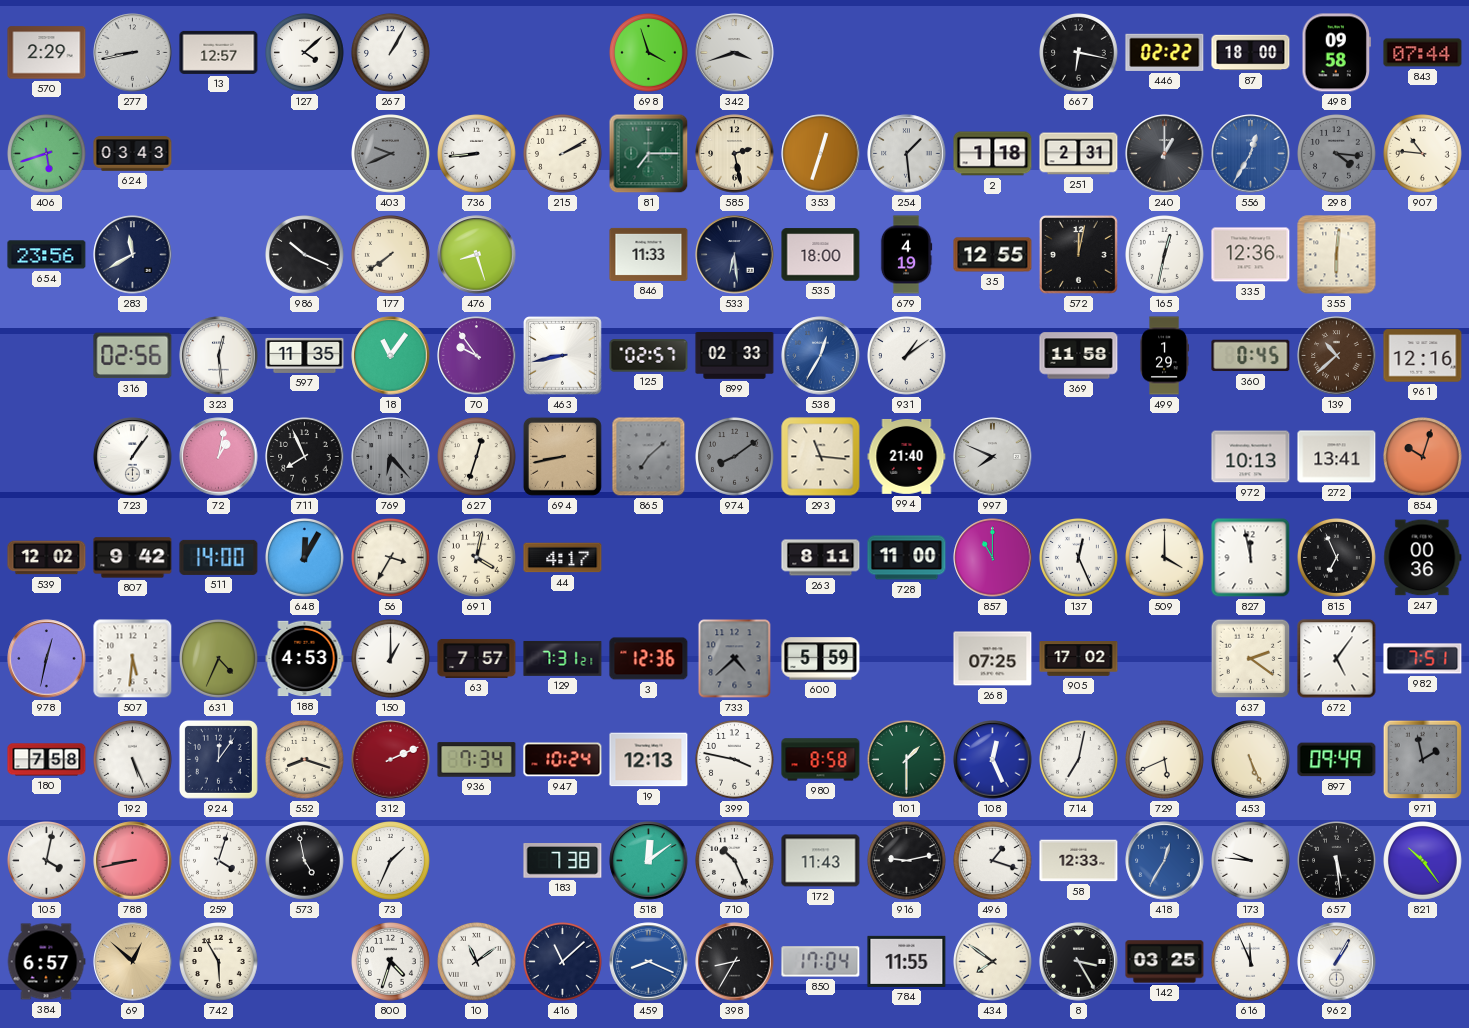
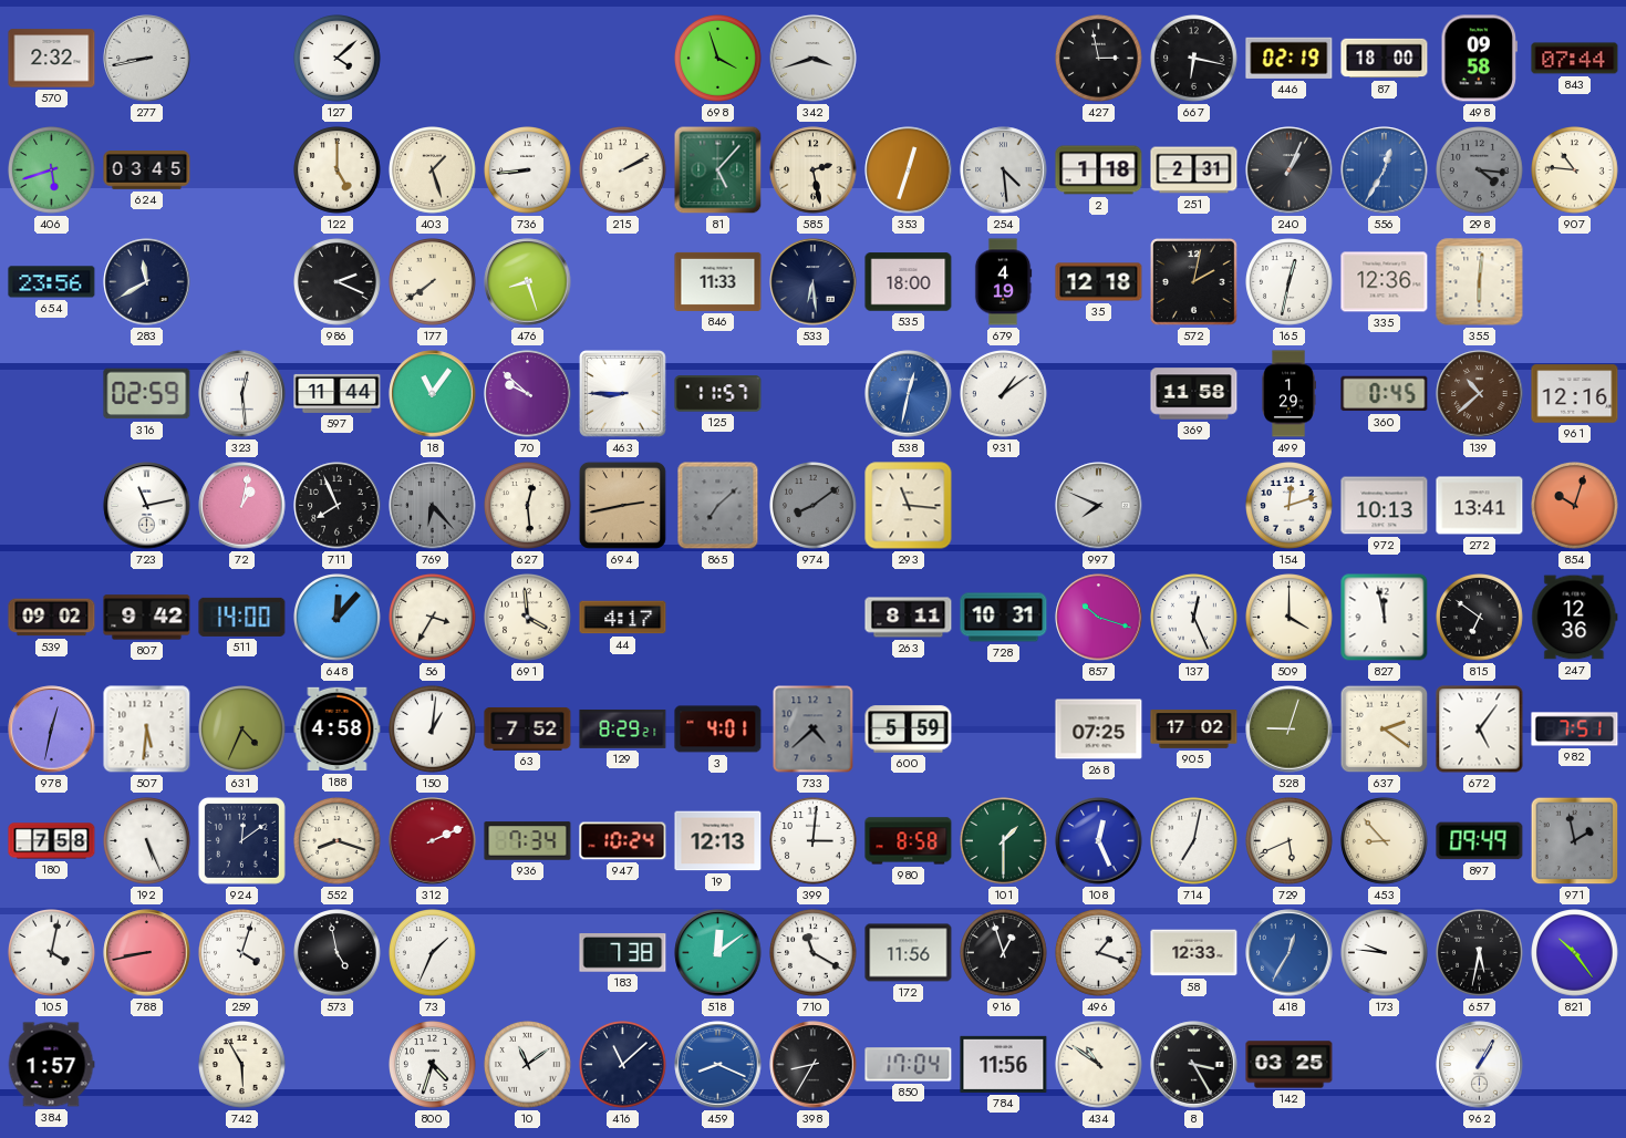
570: 2:29 -> 2:32
13: 12:57 -> none
267: 1:05 -> none
427: none -> 2:58
446: 02:22 -> 02:19
624: 03:43 -> 03:45
122: none -> 5:00
403: 9:41 -> 1:27
403 dial: grey -> cream
81: 7:15 -> 5:07
254: 1:29 -> 4:29
240: 1:00 -> 1:04
986: 10:19 -> 2:19
35: 12:55 -> 12:18
572: 12:02 -> 2:02
316: 02:56 -> 02:59
597: 11:35 -> 11:44
70: 9:54 -> 9:52
463: 8:43 -> 8:45
125: 02:57 -> 11:57
899: 02:33 -> none
538: 12:35 -> 12:32
723: 1:06 -> 11:13
627: 12:33 -> 12:29
694: 8:43 -> 2:43
994: 21:40 -> none
154: none -> 12:12
539: 12:02 -> 09:02
648: 12:05 -> 12:07
691: 4:02 -> 3:59
728: 11:00 -> 10:31
857: 11:00 -> 10:18
815: 6:56 -> 6:51
247: 00:36 -> 12:36
188: 4:53 -> 4:58
150: 1:00 -> 1:01
63: 7:57 -> 7:52
129: 7:31 -> 8:29
3: 12:36 -> 4:01
528: none -> 9:03
924: 12:06 -> 12:09
399: 3:47 -> 3:01
453: 5:26 -> 8:53
710: 10:26 -> 11:20
172: 11:43 -> 11:56
916: 9:13 -> 12:57
657: 5:29 -> 5:32
384: 6:57 -> 1:57
69: 12:52 -> none
784: 11:55 -> 11:56
434: 7:51 -> 10:51
616: 11:56 -> none
